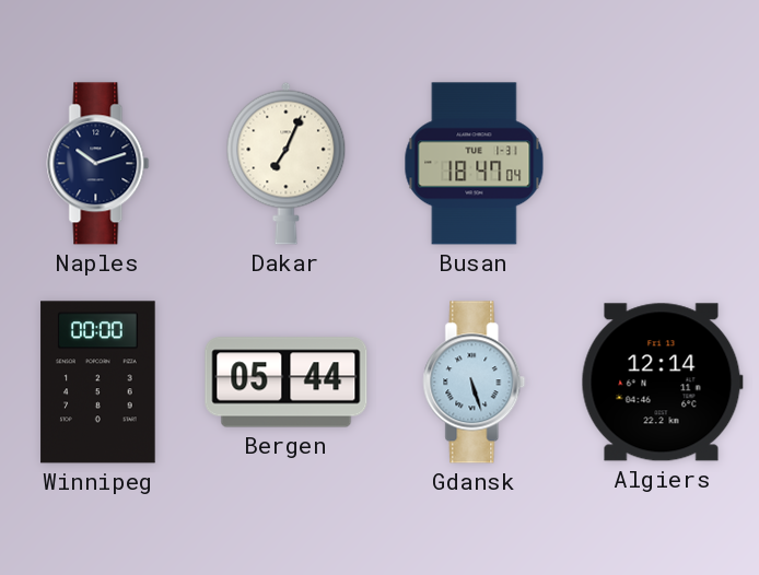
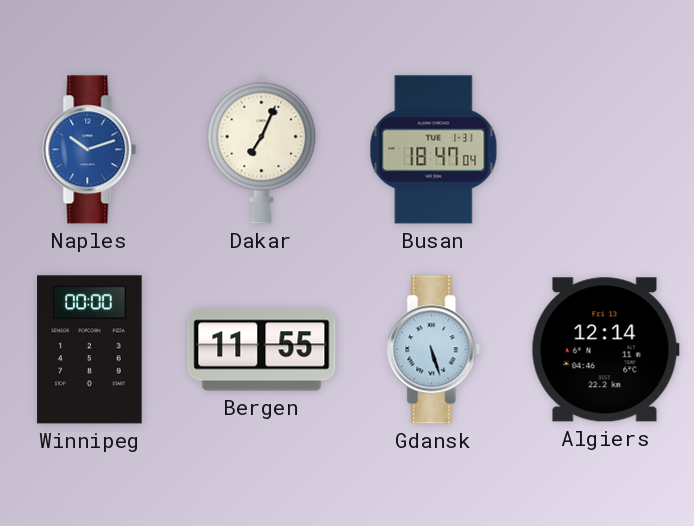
Naples dial: navy -> blue
Bergen: 05:44 -> 11:55
